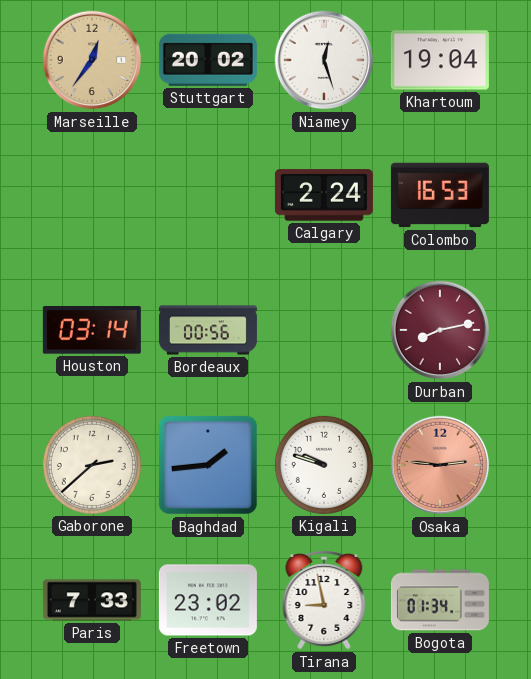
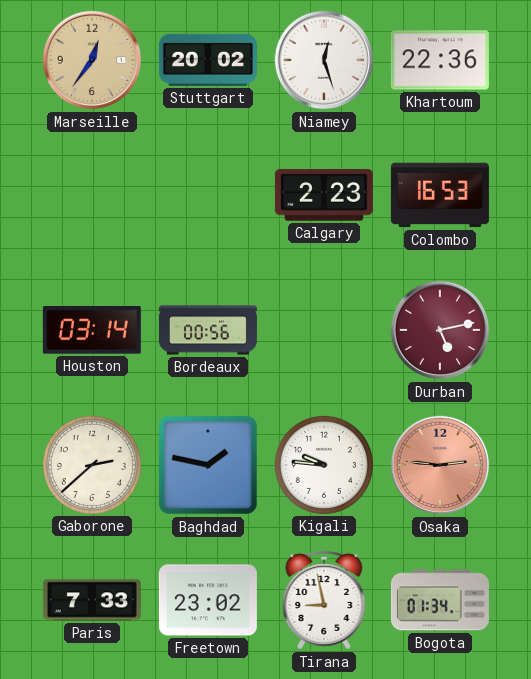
Khartoum: 19:04 -> 22:36
Calgary: 2:24 -> 2:23
Durban: 8:13 -> 5:13
Baghdad: 1:44 -> 1:47
Kigali: 9:48 -> 9:46
